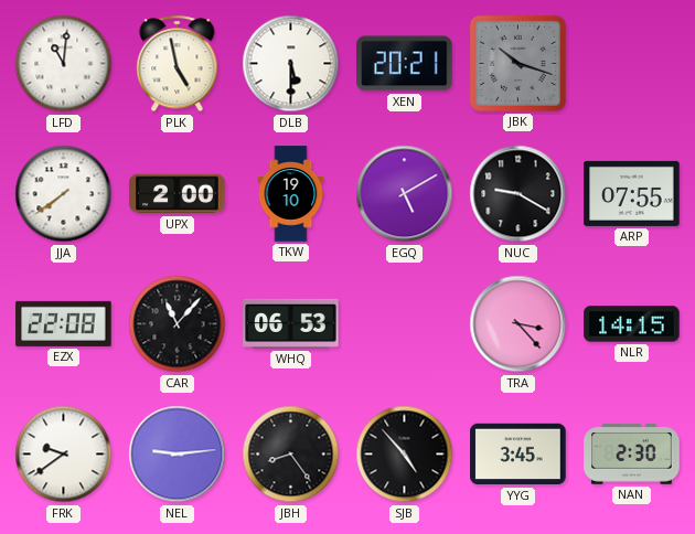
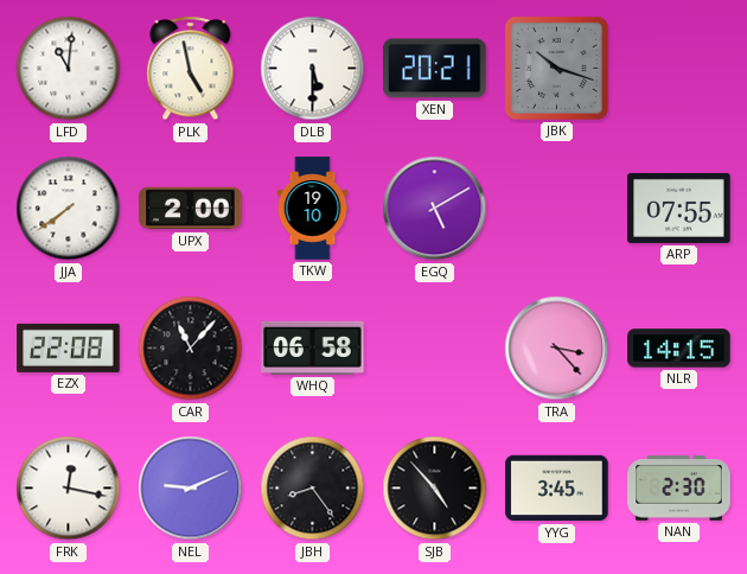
NUC: 9:20 -> none
WHQ: 06:53 -> 06:58
FRK: 9:39 -> 12:17
NEL: 9:14 -> 9:11
